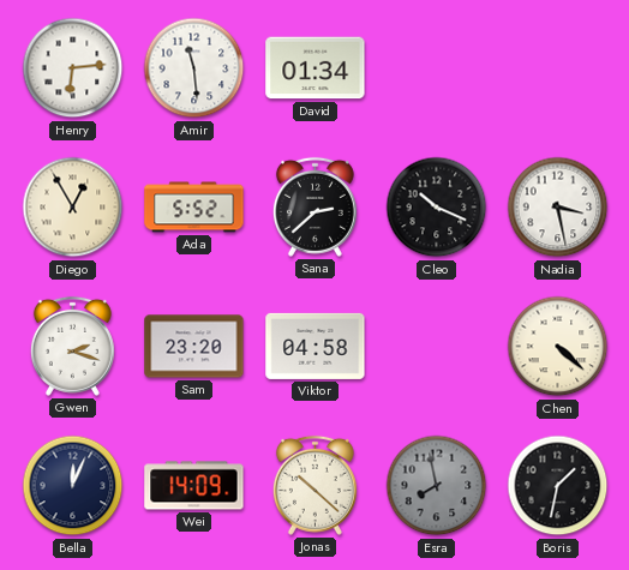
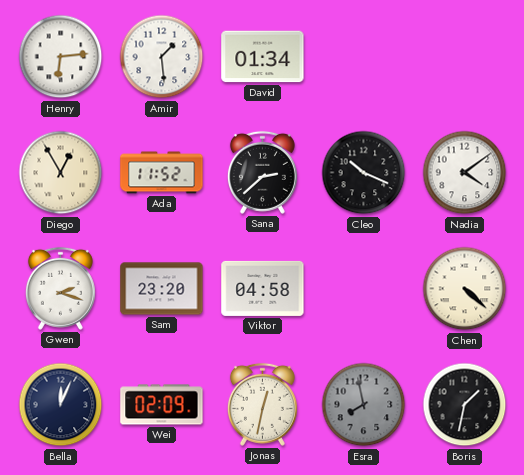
Amir: 11:29 -> 1:29
Ada: 5:52 -> 11:52
Nadia: 3:28 -> 4:09
Wei: 14:09 -> 02:09
Jonas: 10:22 -> 12:32
